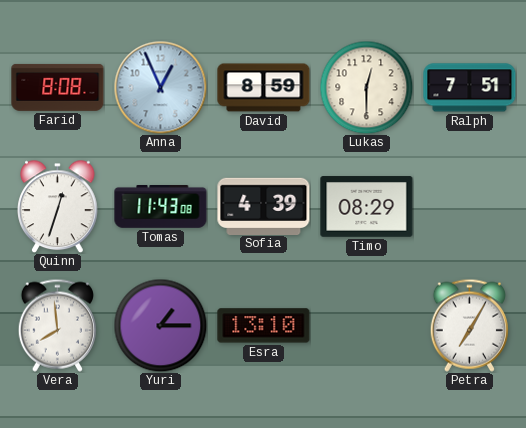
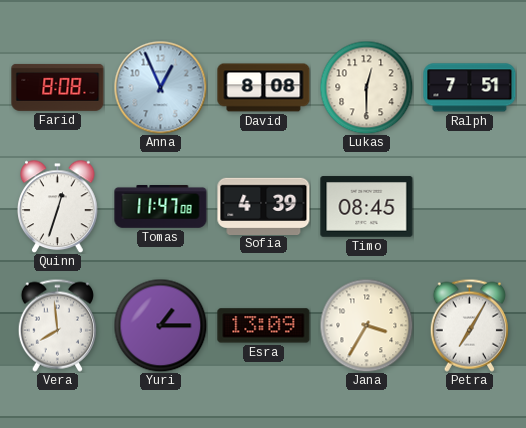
David: 8:59 -> 8:08
Tomas: 11:43 -> 11:47
Timo: 08:29 -> 08:45
Esra: 13:10 -> 13:09
Jana: none -> 3:35
